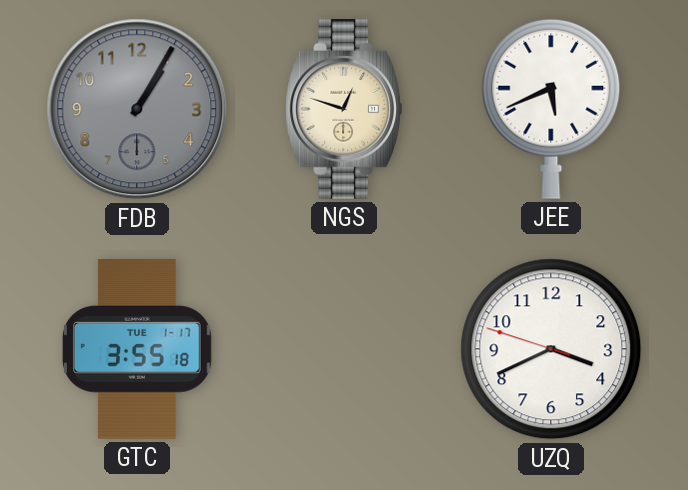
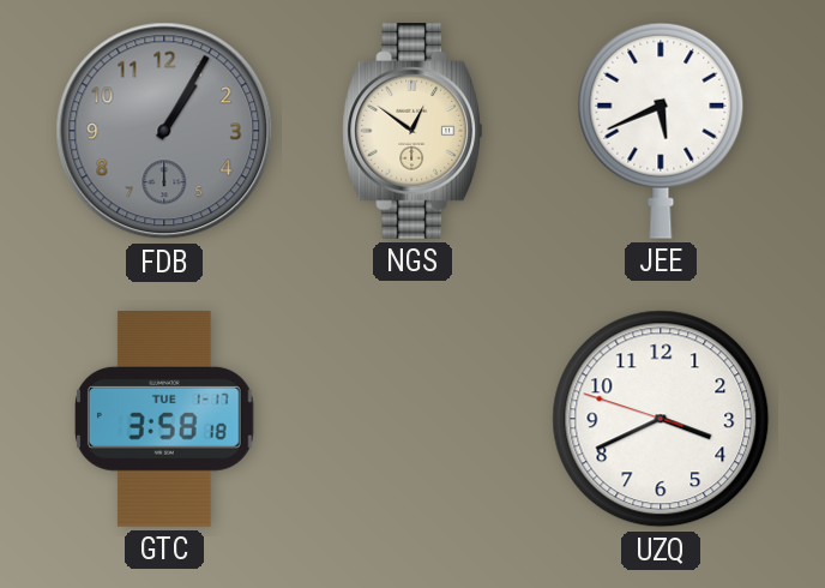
NGS: 12:48 -> 12:51
GTC: 3:55 -> 3:58
